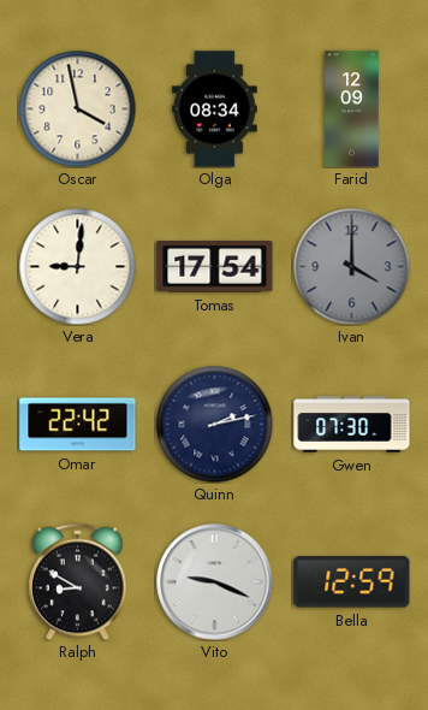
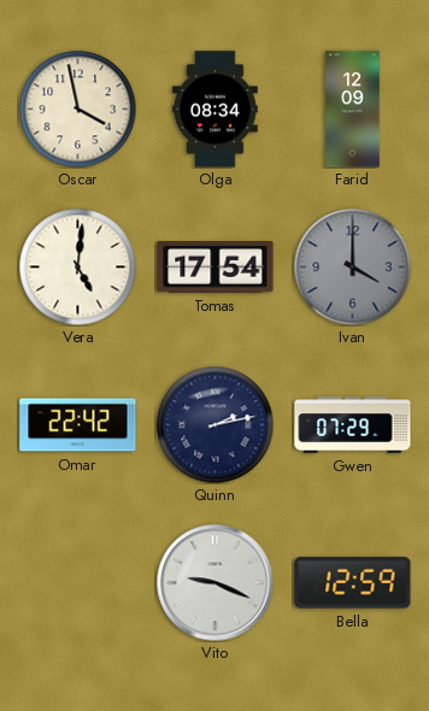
Vera: 9:01 -> 5:01
Gwen: 07:30 -> 07:29
Ralph: 8:50 -> none
